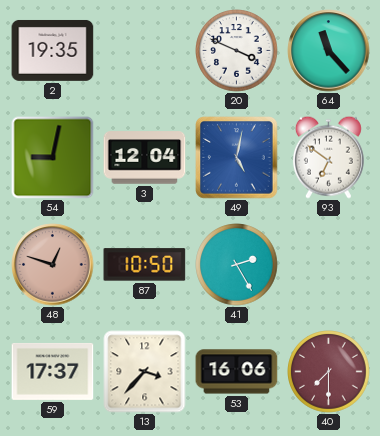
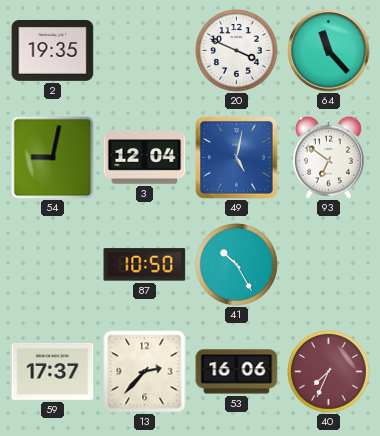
48: 12:48 -> none
41: 2:25 -> 10:25
13: 3:37 -> 2:37
40: 7:30 -> 7:34
